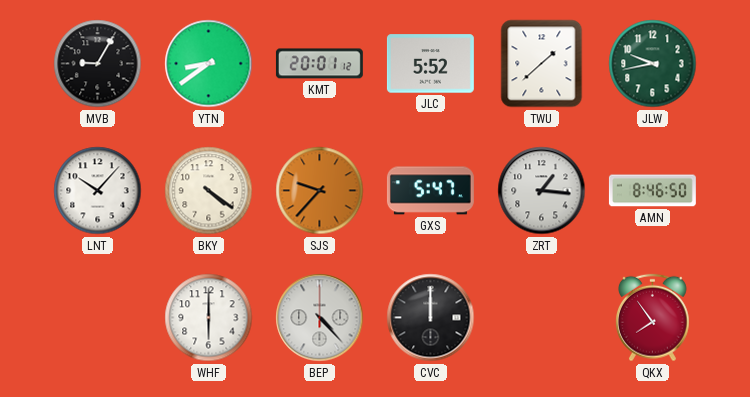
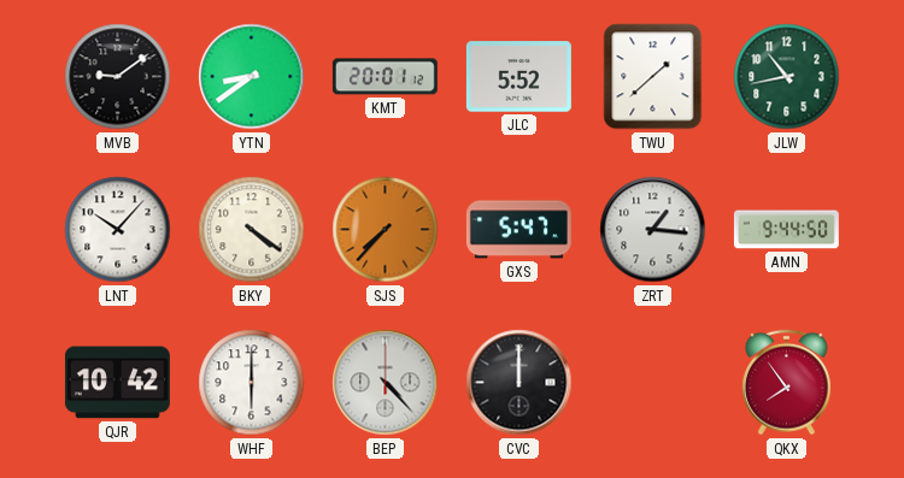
MVB: 9:05 -> 9:09
JLW: 9:43 -> 10:43
SJS: 9:37 -> 7:37
AMN: 8:46 -> 9:44
QJR: none -> 10:42
